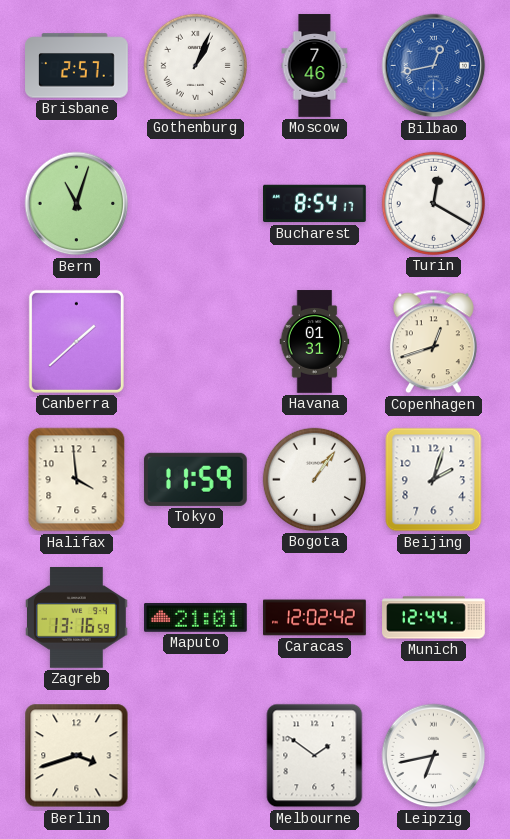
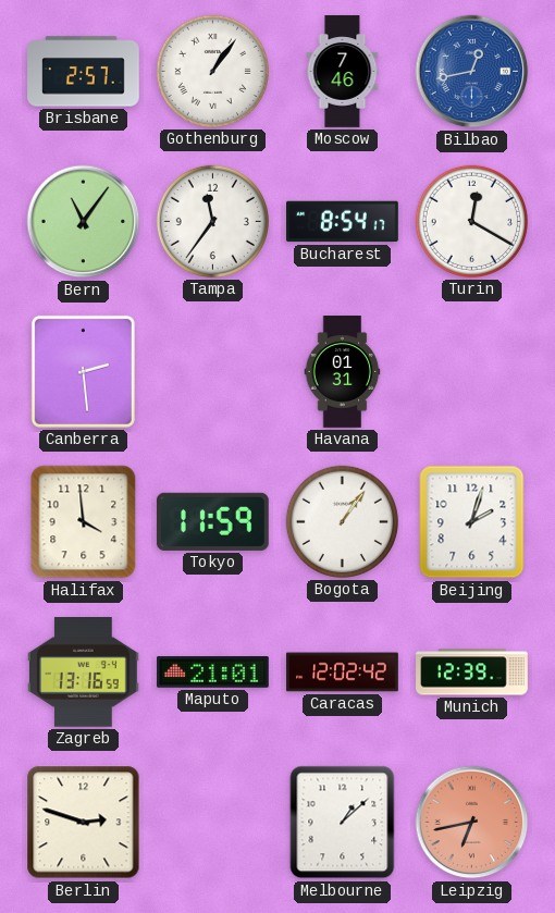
Gothenburg: 1:04 -> 1:06
Bern: 11:03 -> 11:06
Tampa: none -> 11:36
Canberra: 1:38 -> 2:29
Copenhagen: 12:42 -> none
Munich: 12:44 -> 12:39
Berlin: 3:42 -> 2:48
Melbourne: 1:51 -> 1:08
Leipzig dial: white -> salmon
